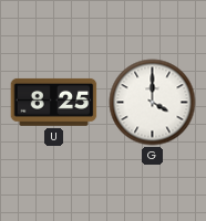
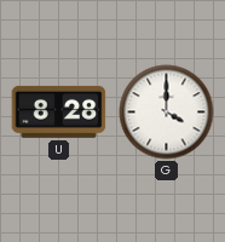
U: 8:25 -> 8:28
